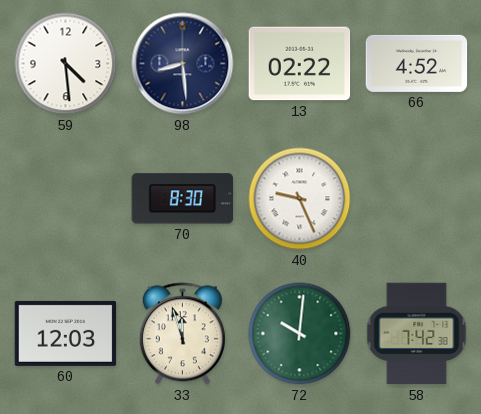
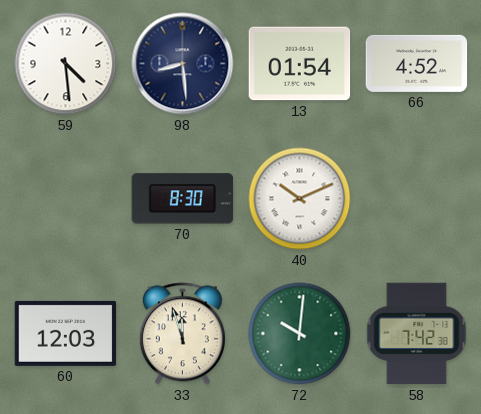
13: 02:22 -> 01:54
40: 9:26 -> 10:11
